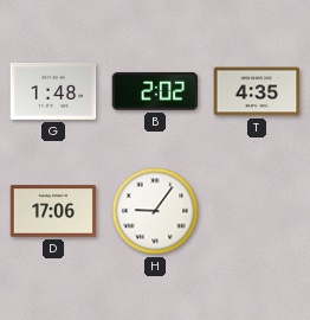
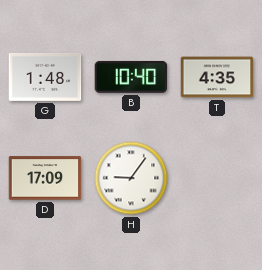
B: 2:02 -> 10:40
D: 17:06 -> 17:09
